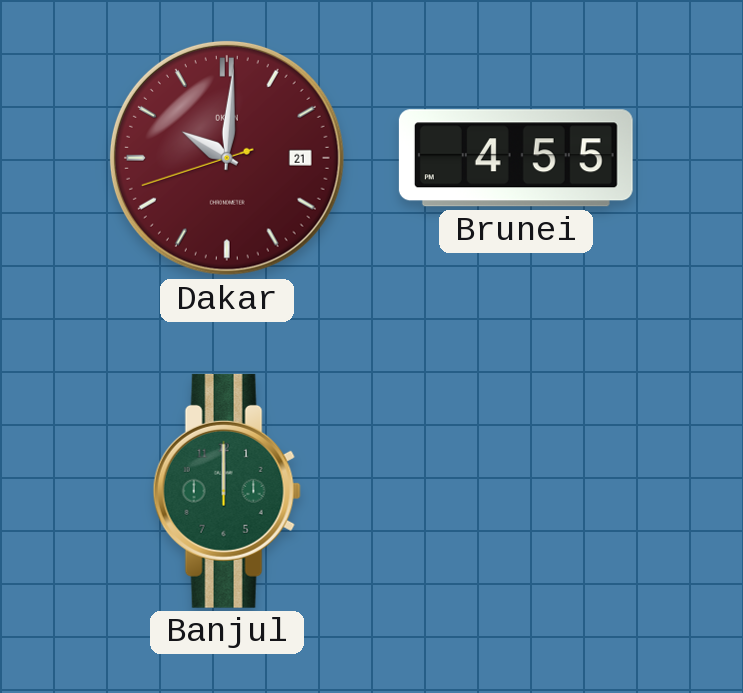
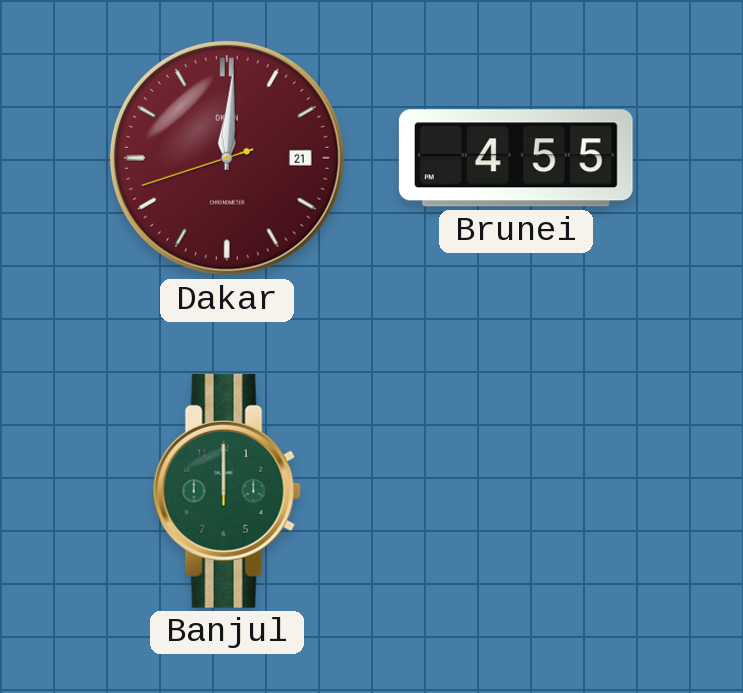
Dakar: 10:00 -> 12:00
